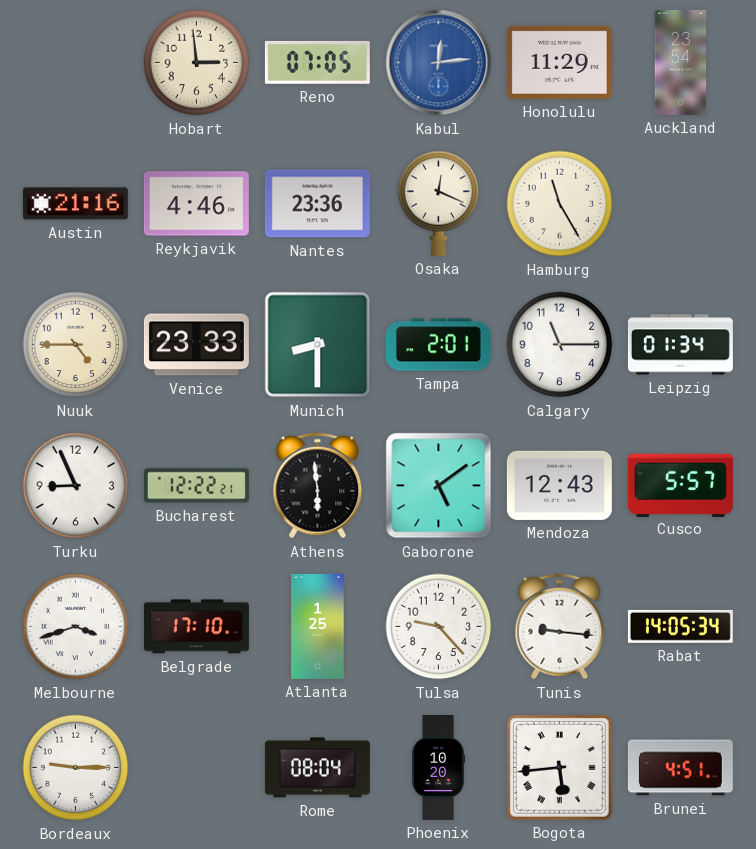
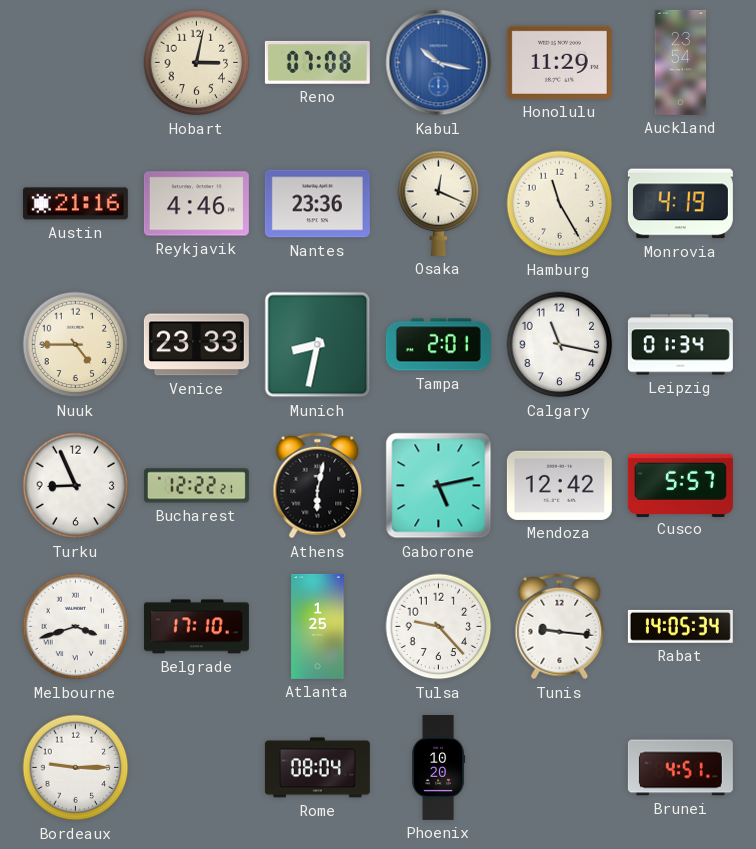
Hobart: 2:59 -> 3:02
Reno: 07:05 -> 07:08
Kabul: 12:14 -> 10:17
Monrovia: none -> 4:19
Munich: 8:30 -> 8:32
Calgary: 11:15 -> 11:17
Athens: 5:59 -> 6:02
Gaborone: 5:09 -> 5:13
Mendoza: 12:43 -> 12:42
Bogota: 5:44 -> none
